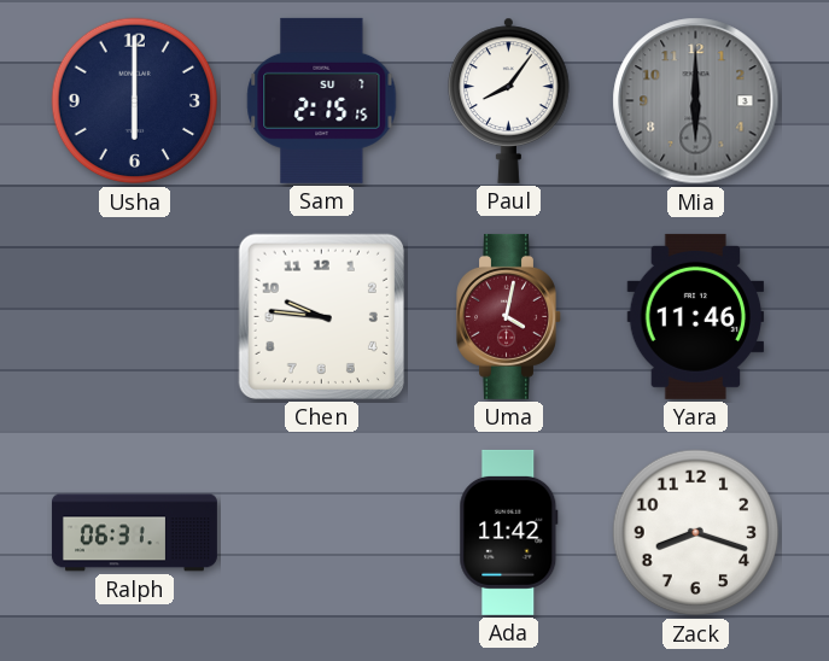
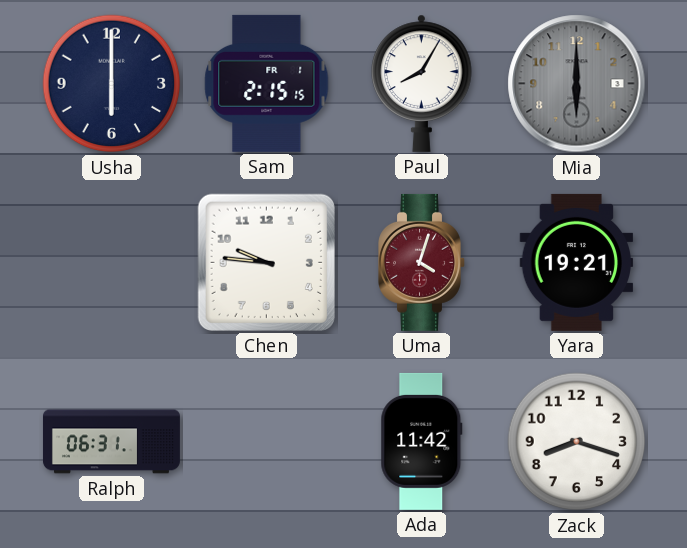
Sam date: SU 7 -> FR 1
Paul: 8:06 -> 8:05
Uma: 4:02 -> 4:03
Yara: 11:46 -> 19:21
